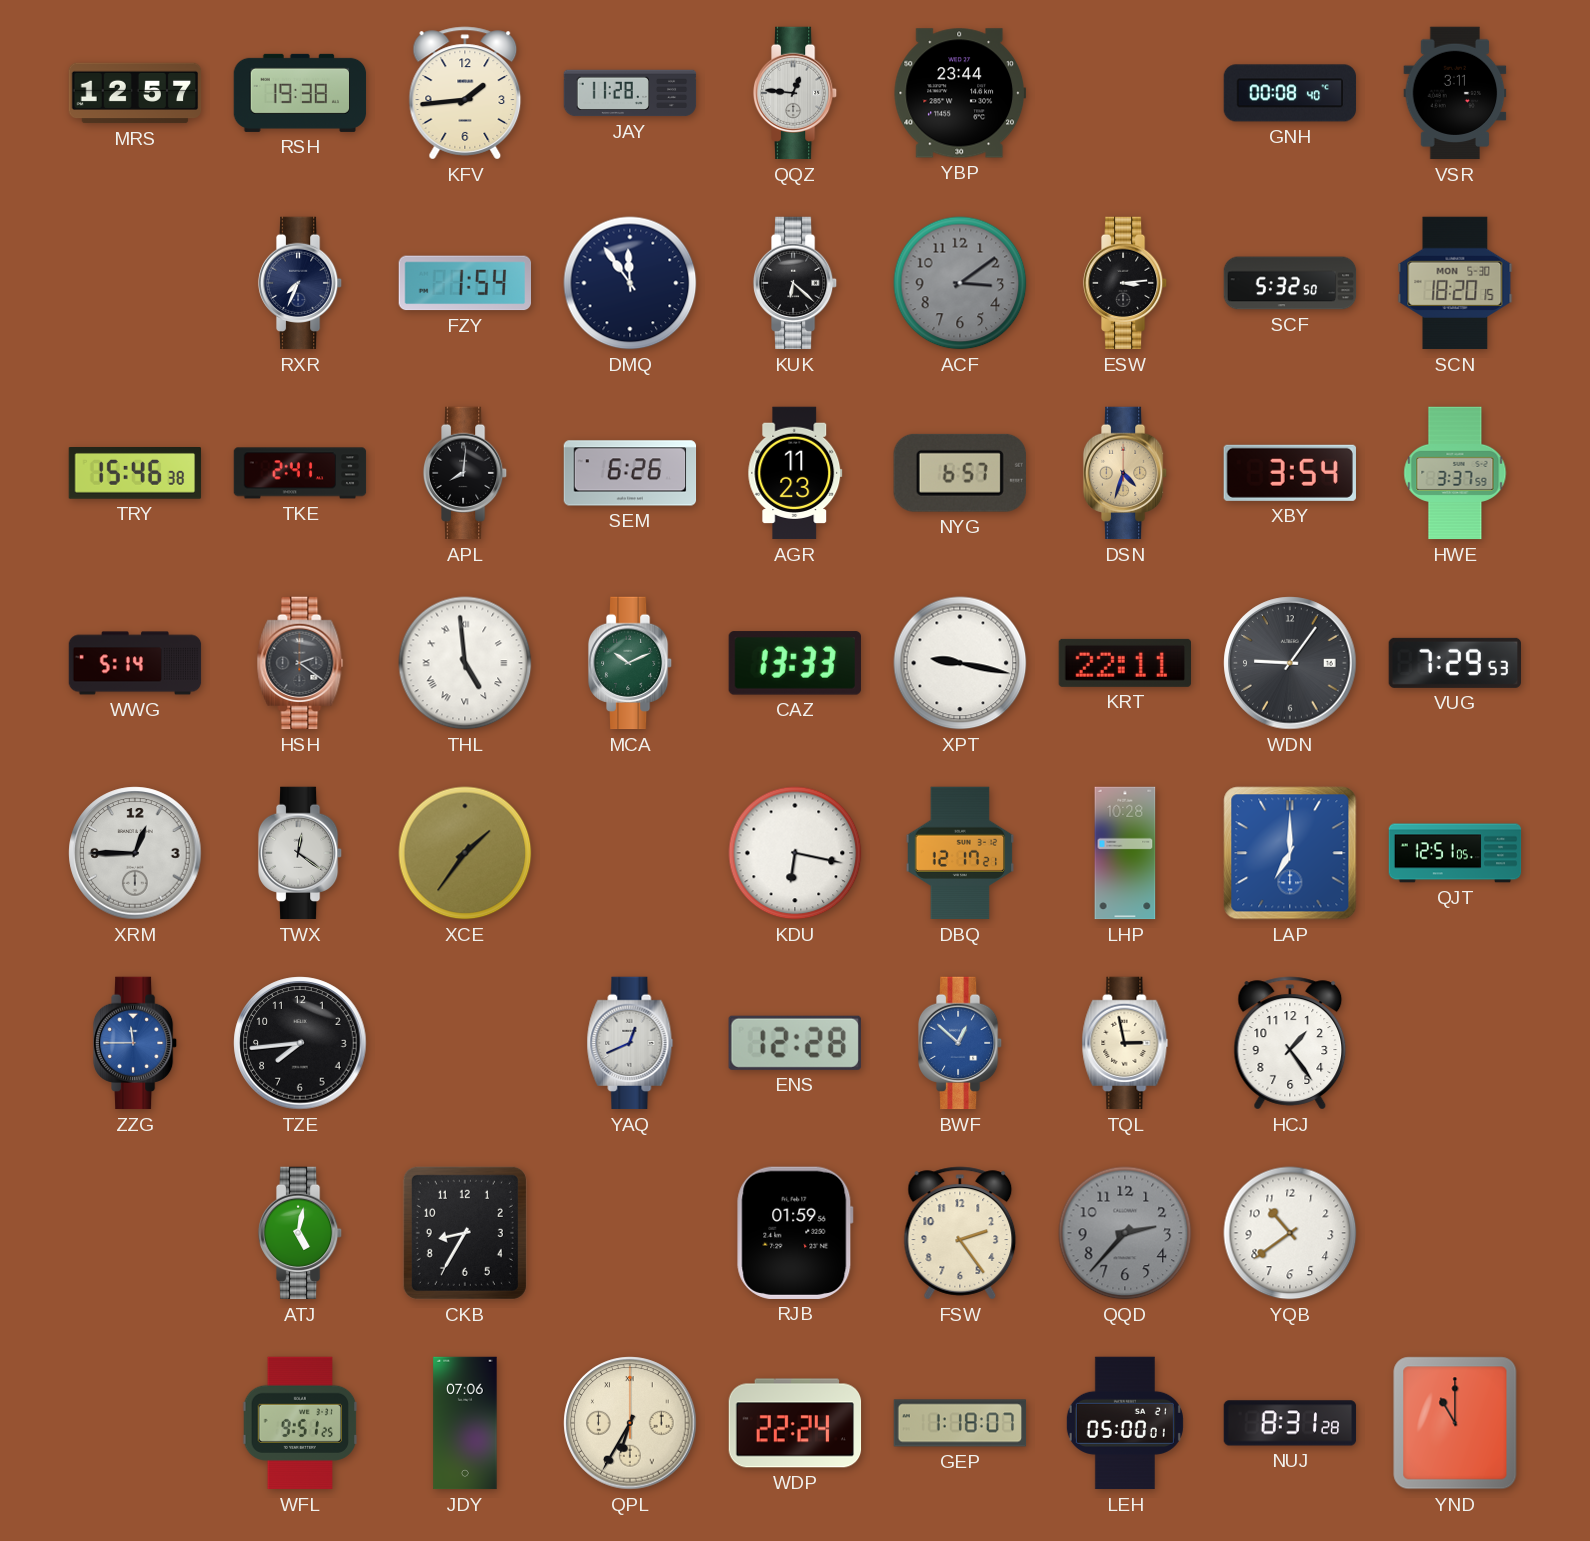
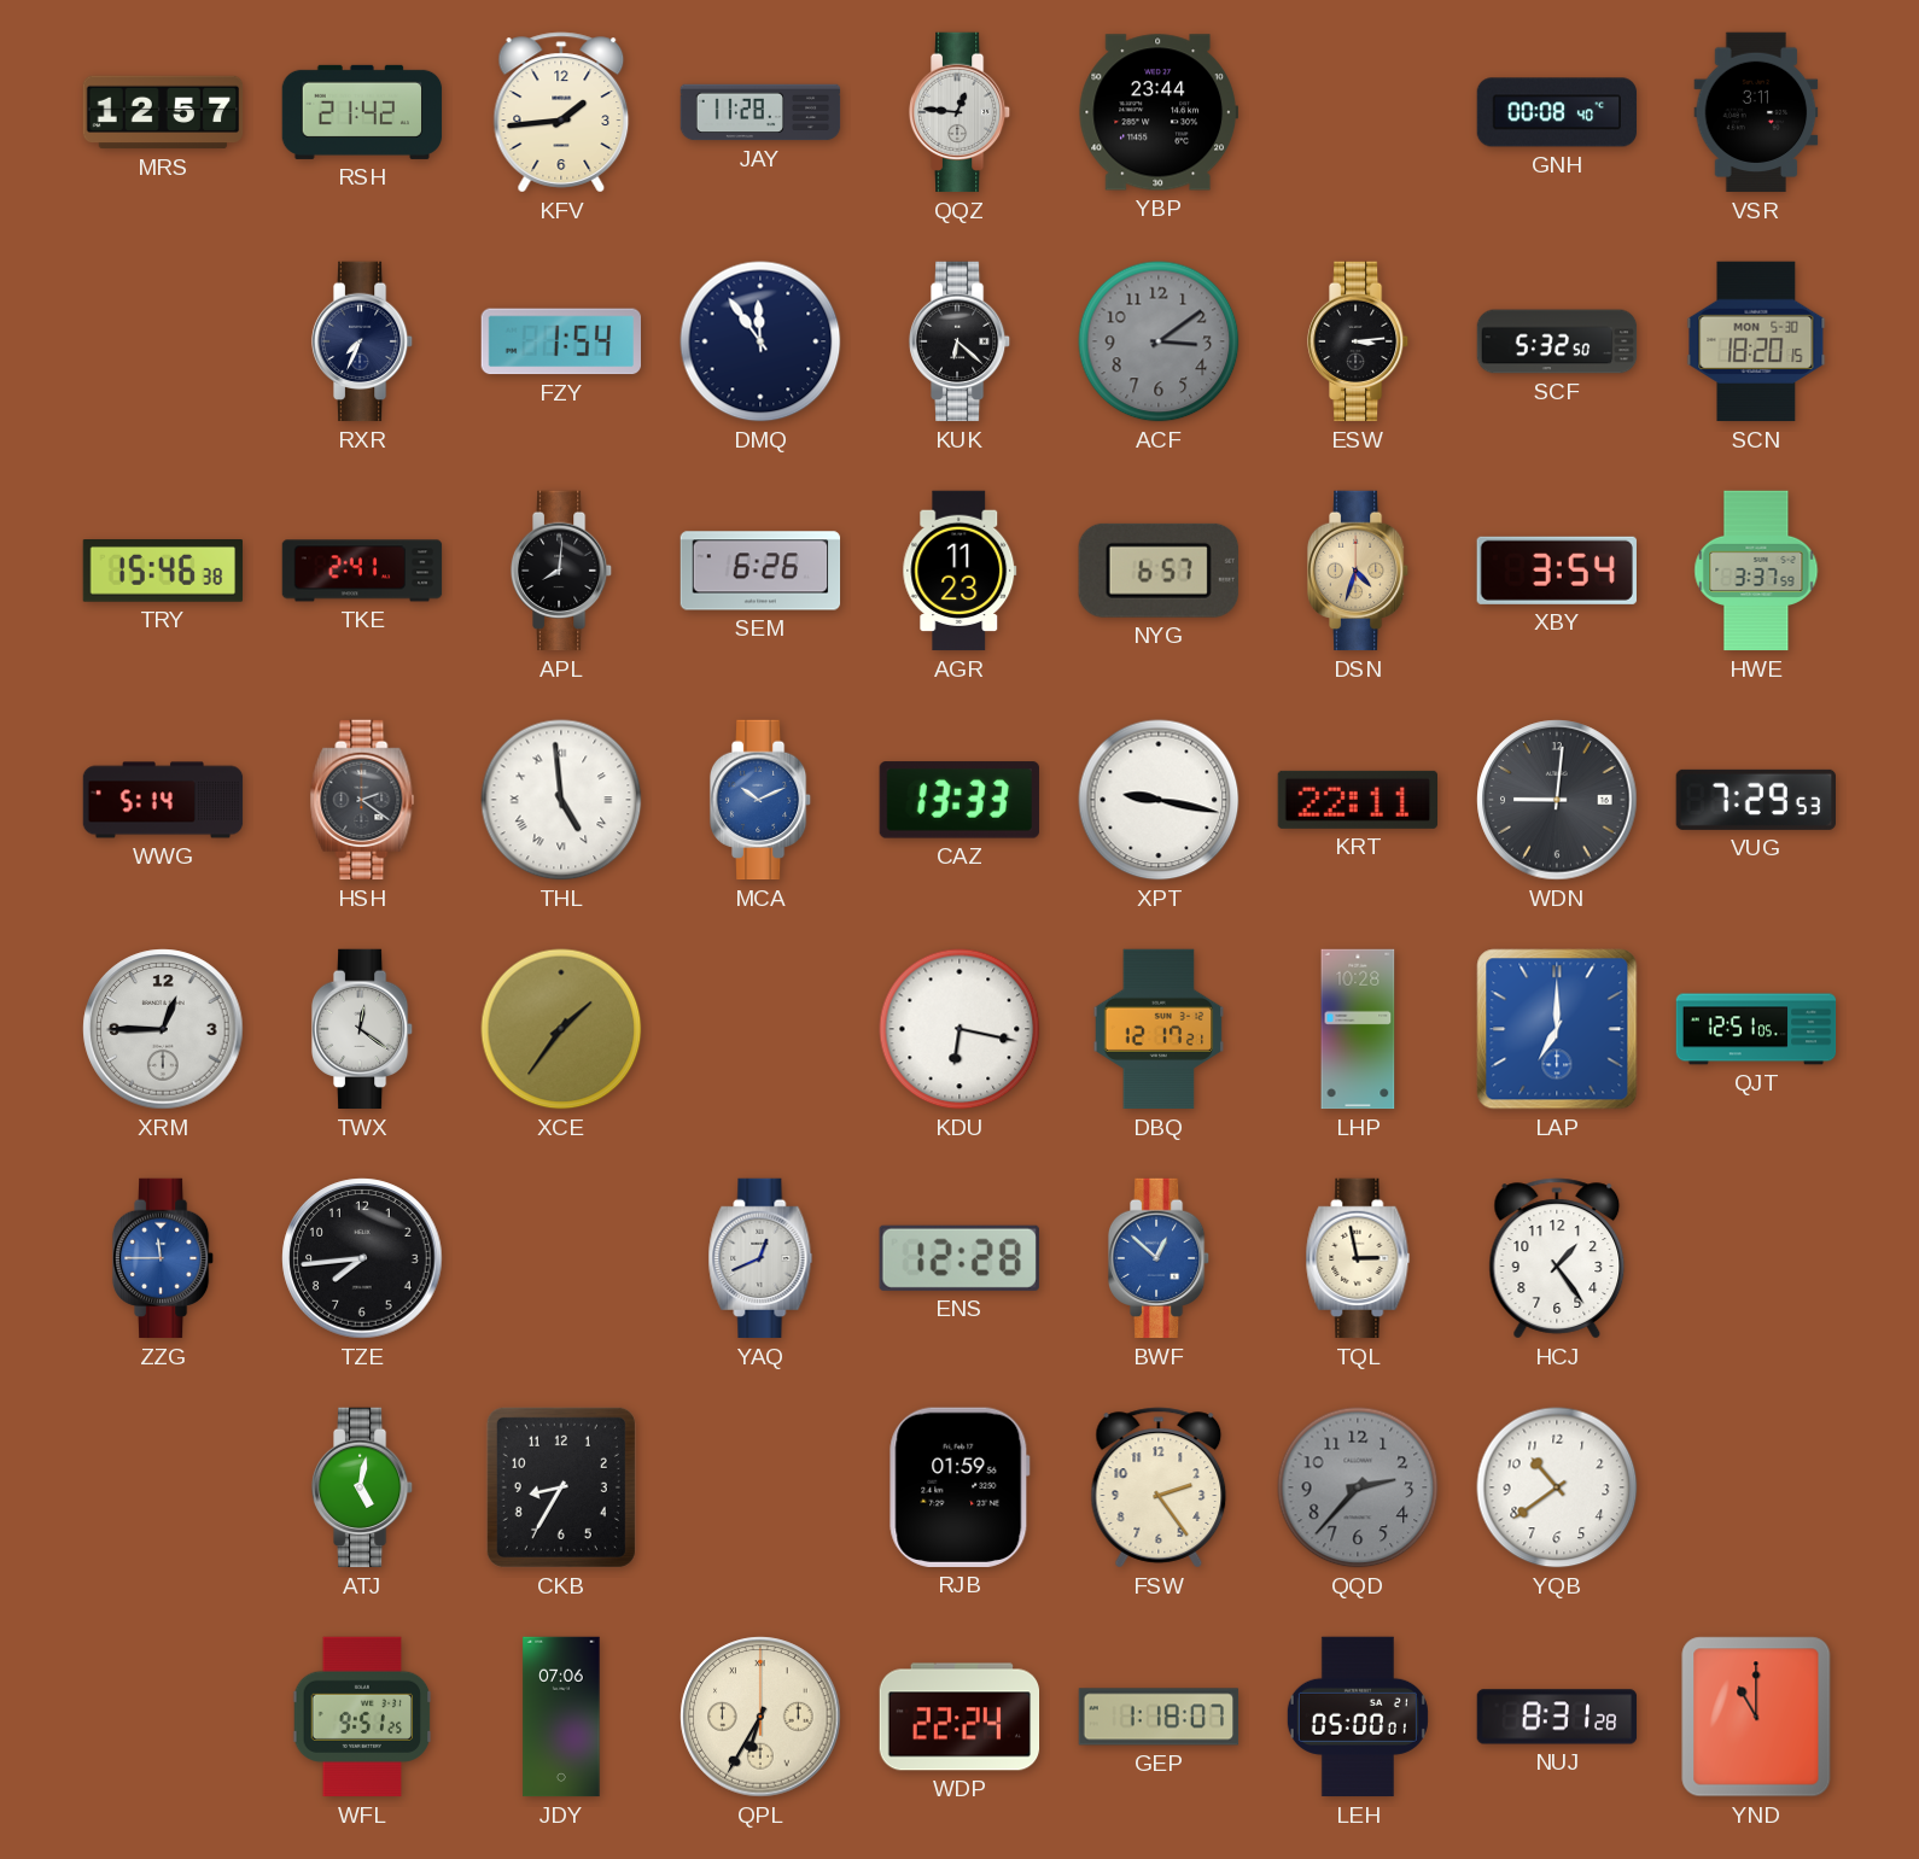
RSH: 19:38 -> 21:42
MCA dial: green -> blue
WDN: 9:06 -> 9:01
